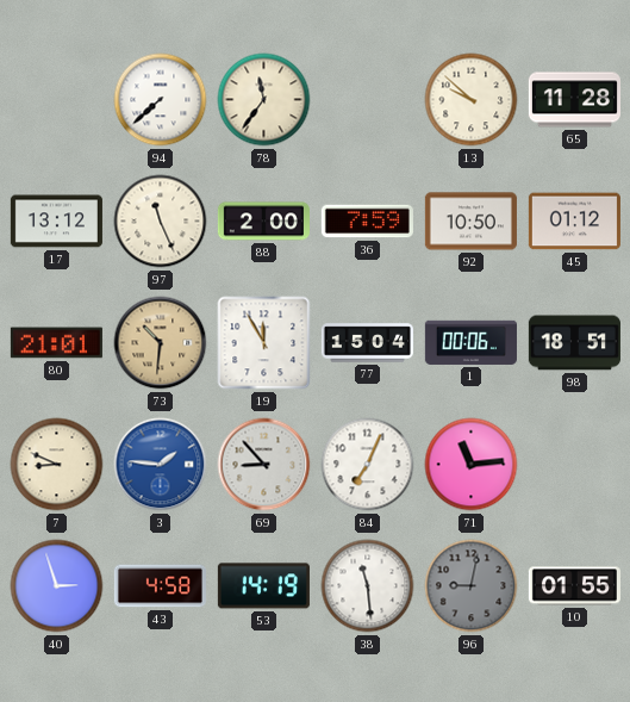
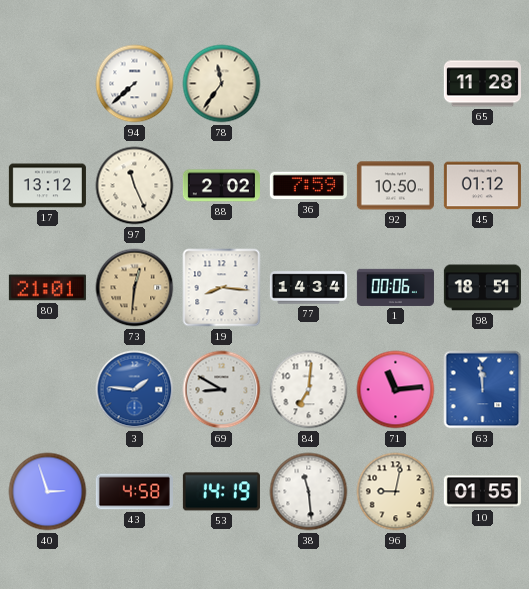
13: 9:52 -> none
88: 2:00 -> 2:02
73: 10:31 -> 12:31
19: 11:55 -> 8:16
77: 15:04 -> 14:34
7: 8:49 -> none
69: 8:53 -> 8:50
84: 7:04 -> 7:01
63: none -> 11:59
96 dial: grey -> cream
